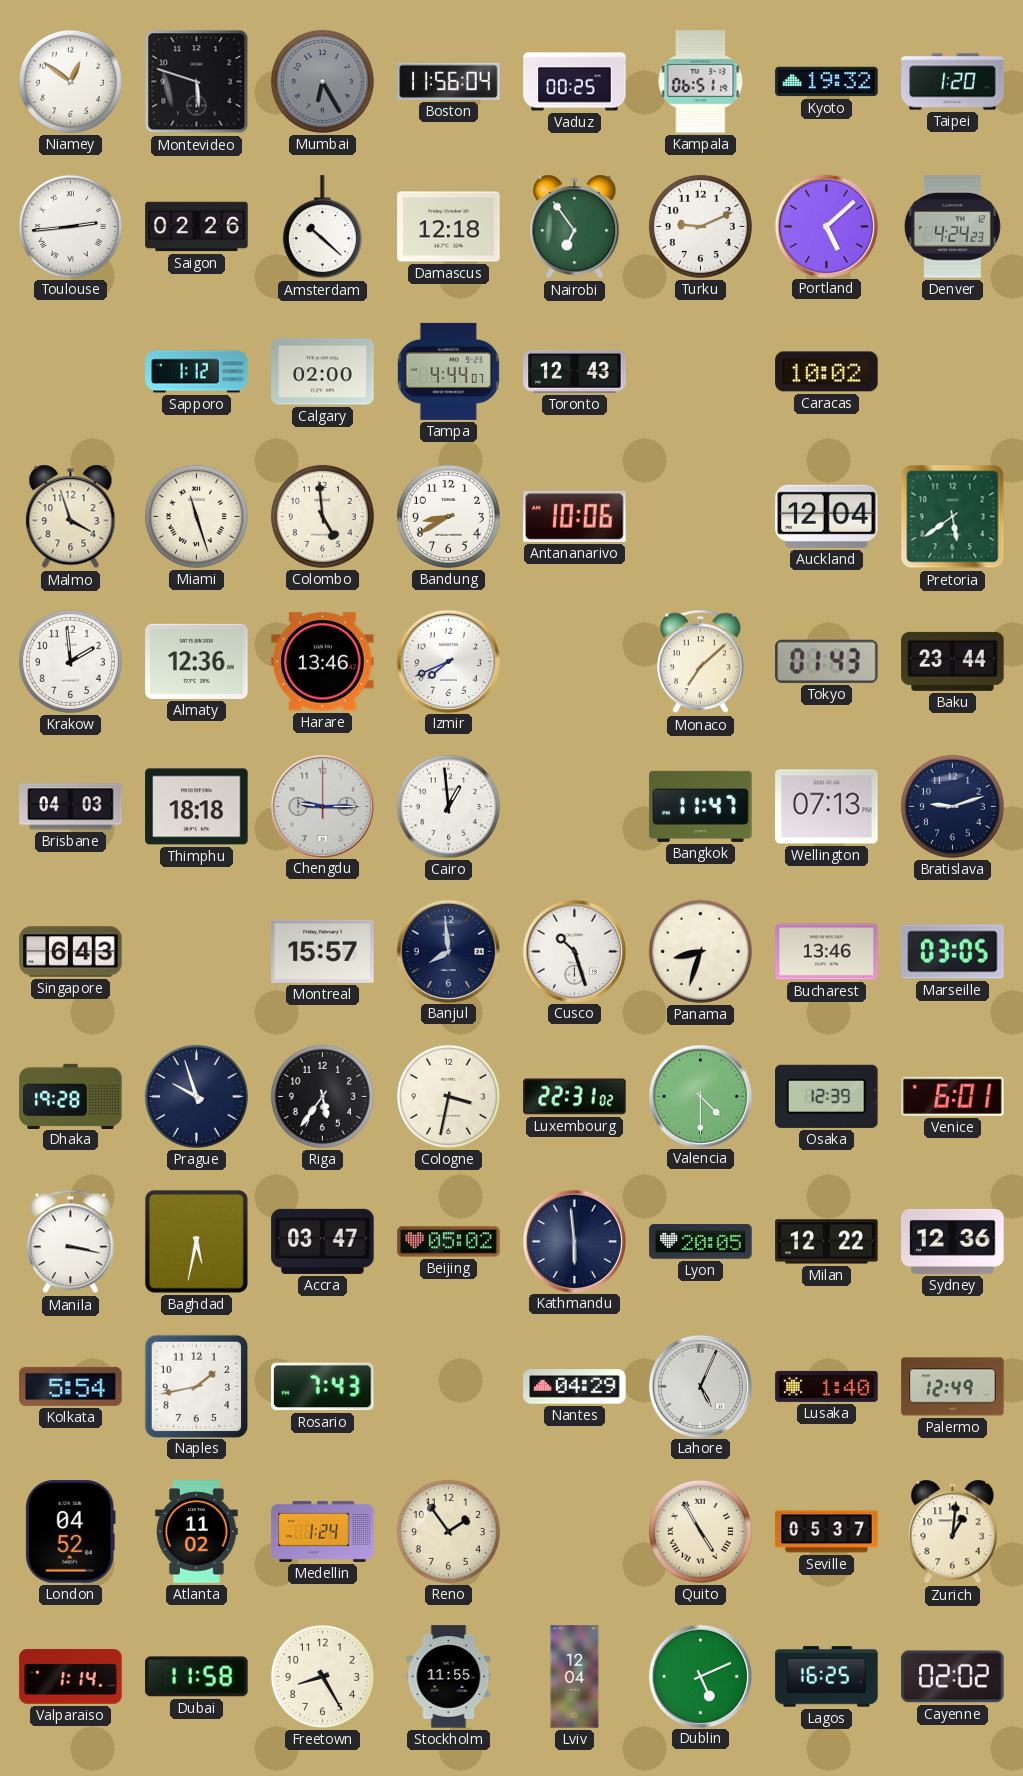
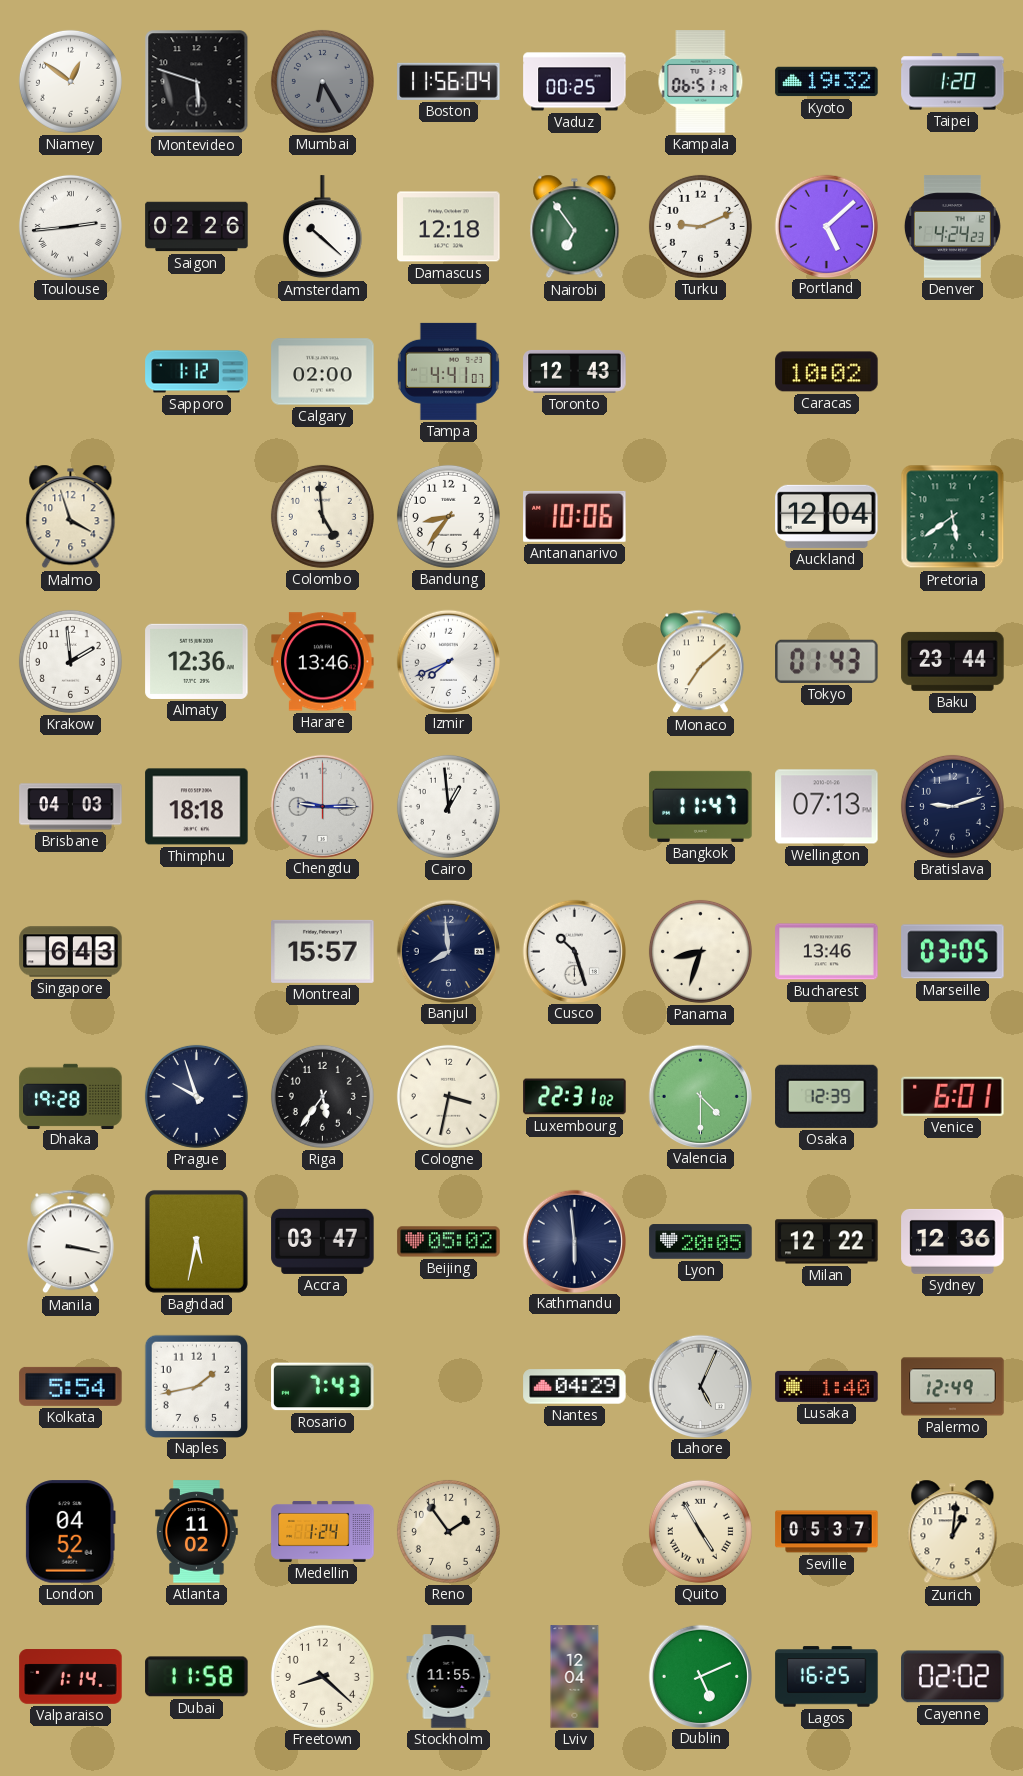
Tampa: 4:44 -> 4:41
Miami: 11:27 -> none
Bandung: 8:40 -> 8:36
Freetown: 8:25 -> 8:22
